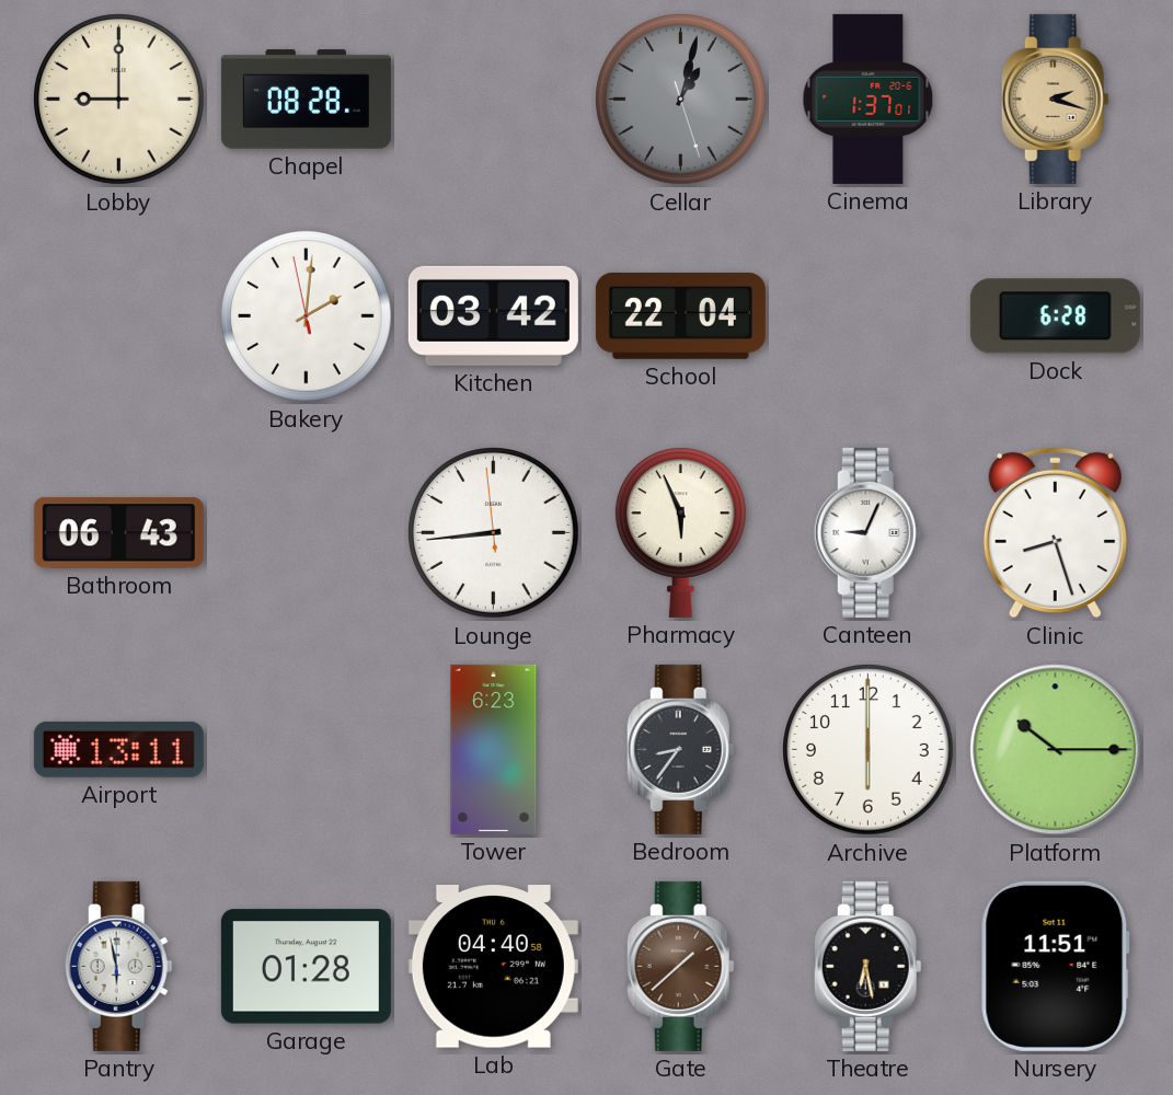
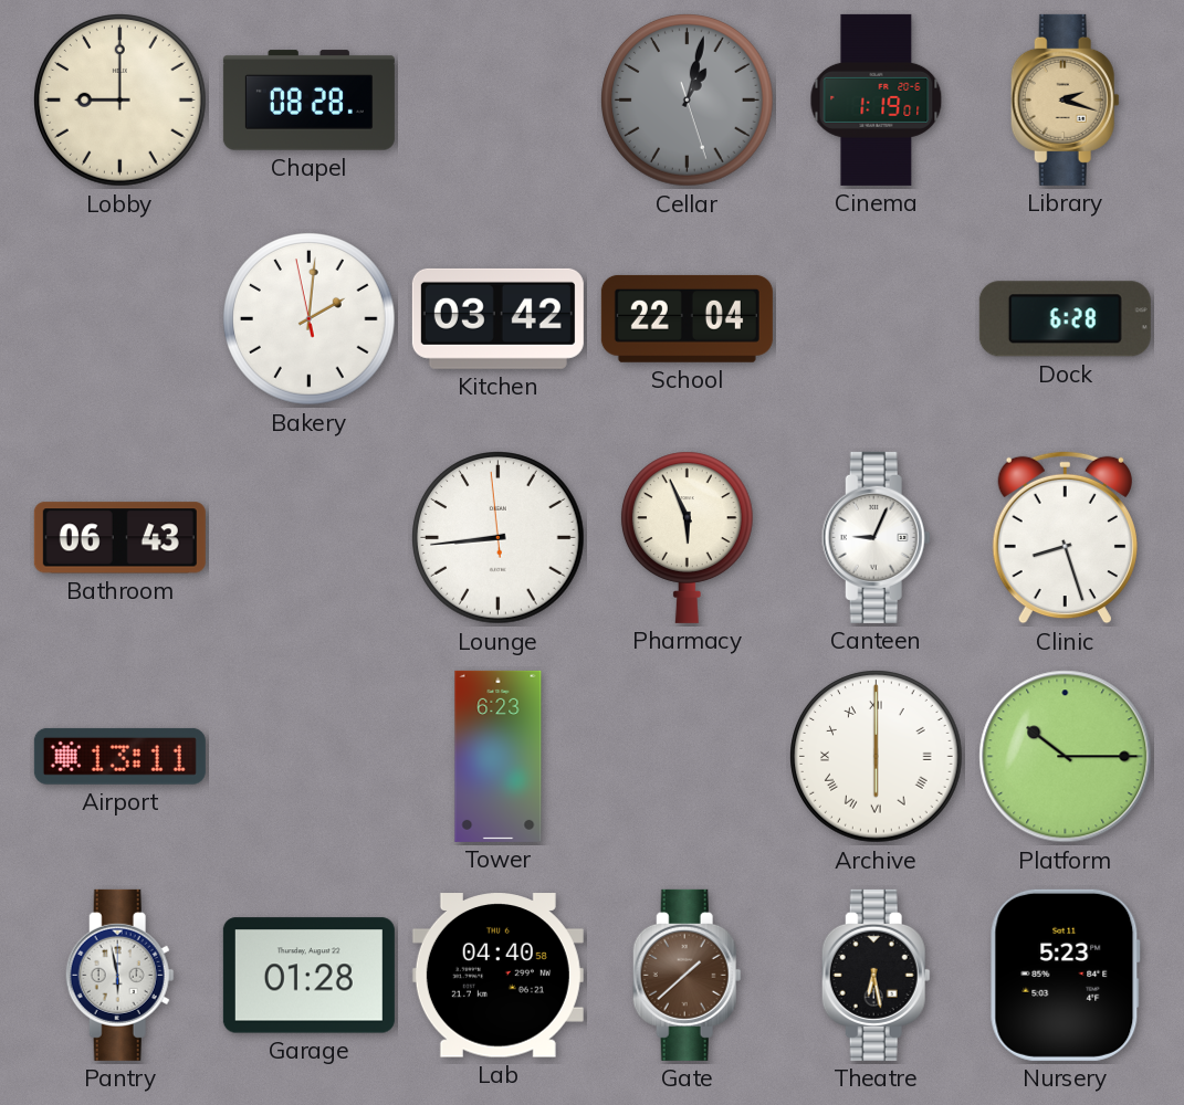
Cinema: 1:37 -> 1:19
Bedroom: 8:36 -> none
Archive numerals: Arabic -> Roman
Nursery: 11:51 -> 5:23
